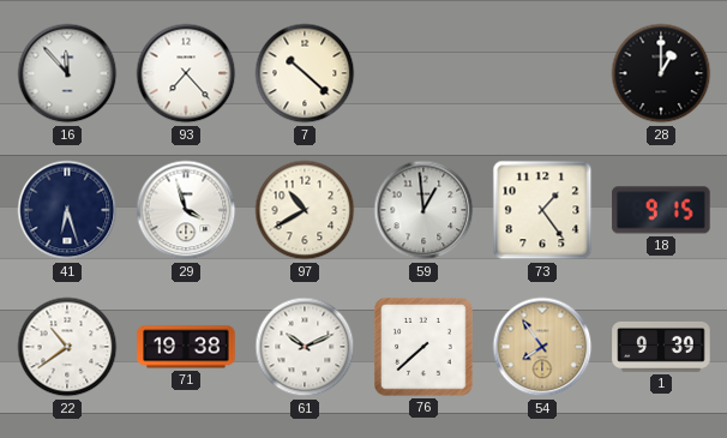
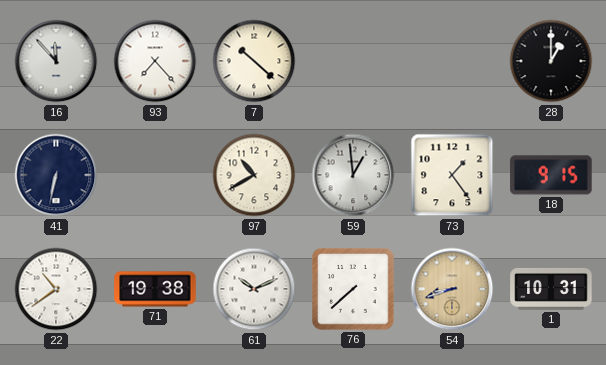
41: 6:27 -> 6:32
29: 3:57 -> none
54: 7:54 -> 8:42
1: 9:39 -> 10:31
